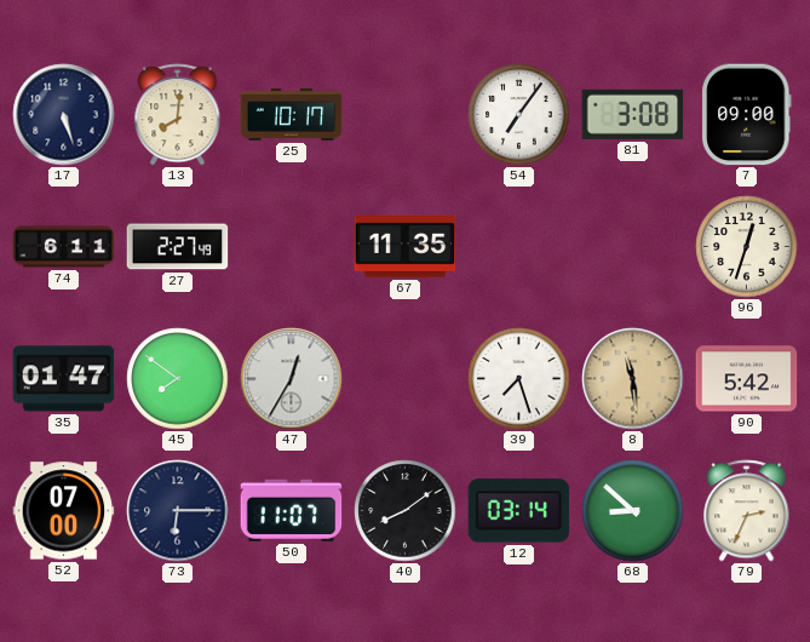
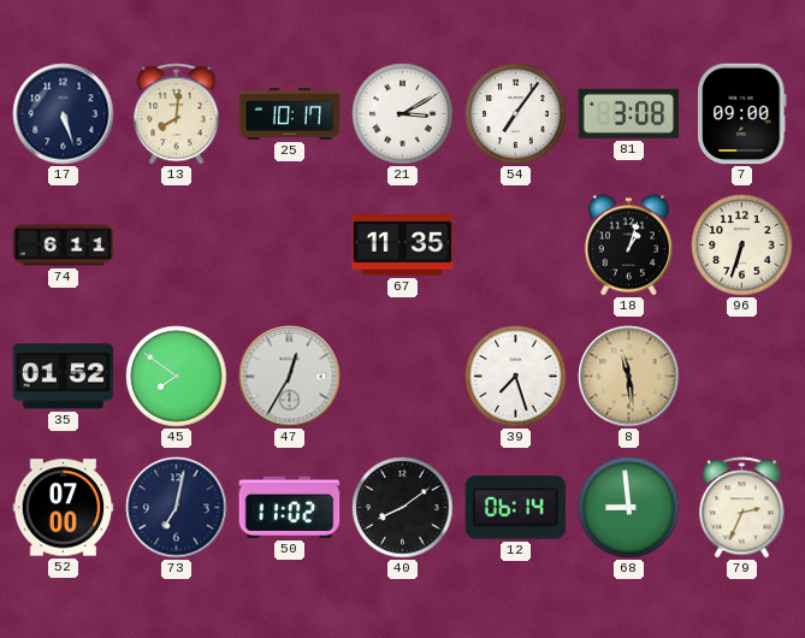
21: none -> 3:10
27: 2:27 -> none
18: none -> 1:03
96: 12:33 -> 6:33
35: 01:47 -> 01:52
90: 5:42 -> none
73: 6:15 -> 7:02
50: 11:07 -> 11:02
12: 03:14 -> 06:14
68: 8:52 -> 8:59
